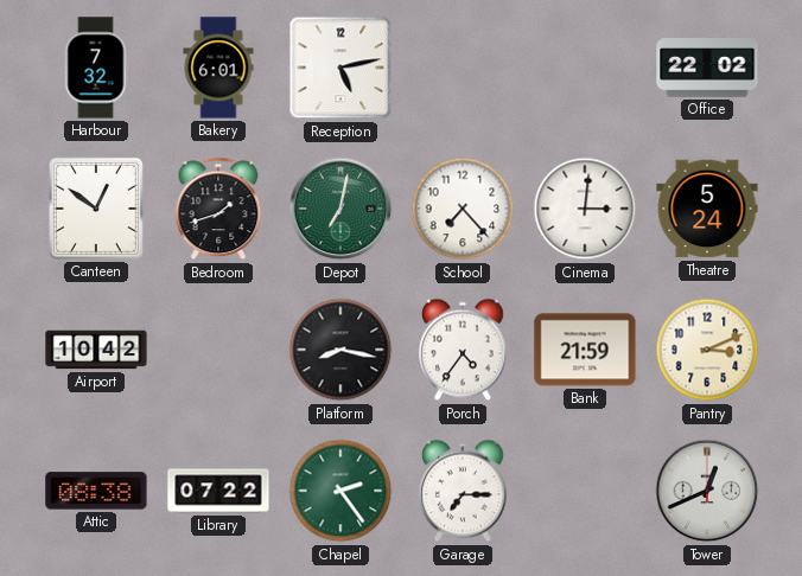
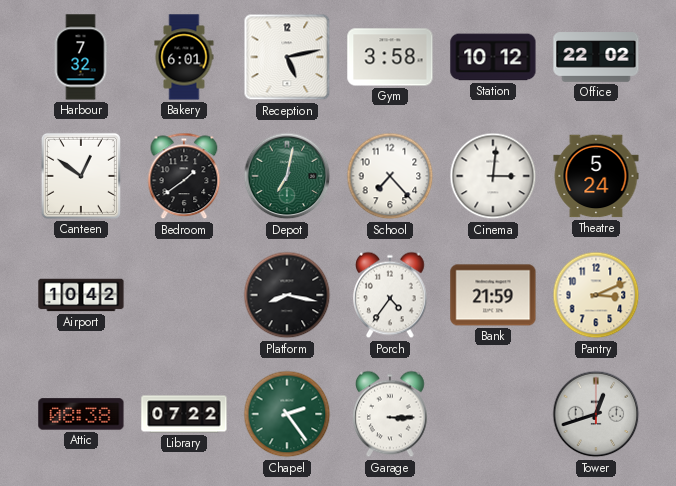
Gym: none -> 3:58
Station: none -> 10:12
Bedroom: 1:42 -> 1:39
Garage: 7:15 -> 3:15
Tower: 12:41 -> 12:42
